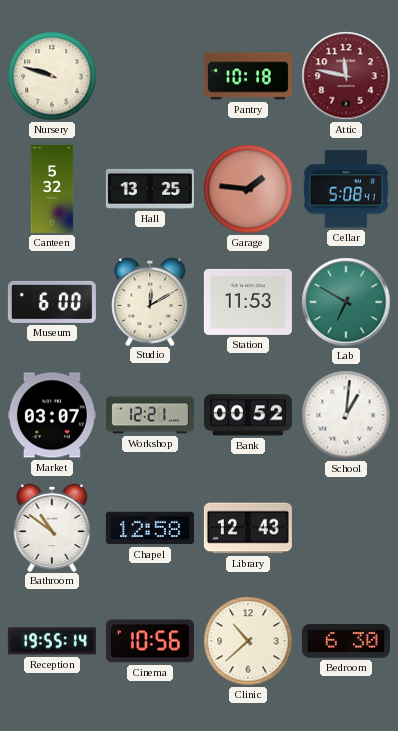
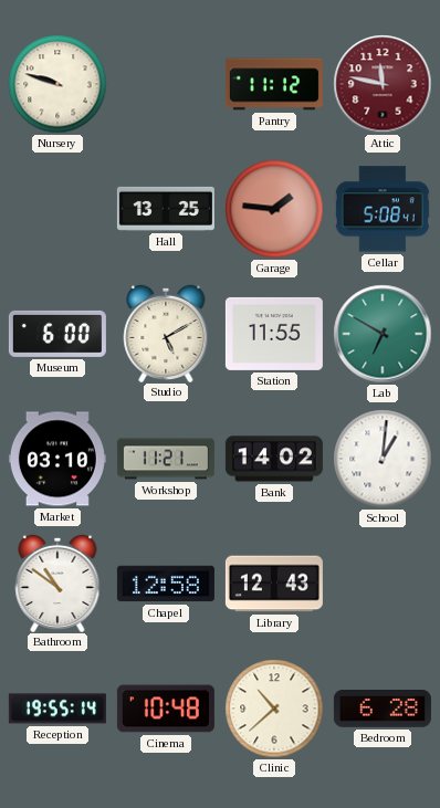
Pantry: 10:18 -> 11:12
Canteen: 5:32 -> none
Studio: 12:10 -> 5:10
Station: 11:53 -> 11:55
Market: 03:07 -> 03:10
Workshop: 12:21 -> 11:21
Bank: 00:52 -> 14:02
Cinema: 10:56 -> 10:48
Bedroom: 6:30 -> 6:28
